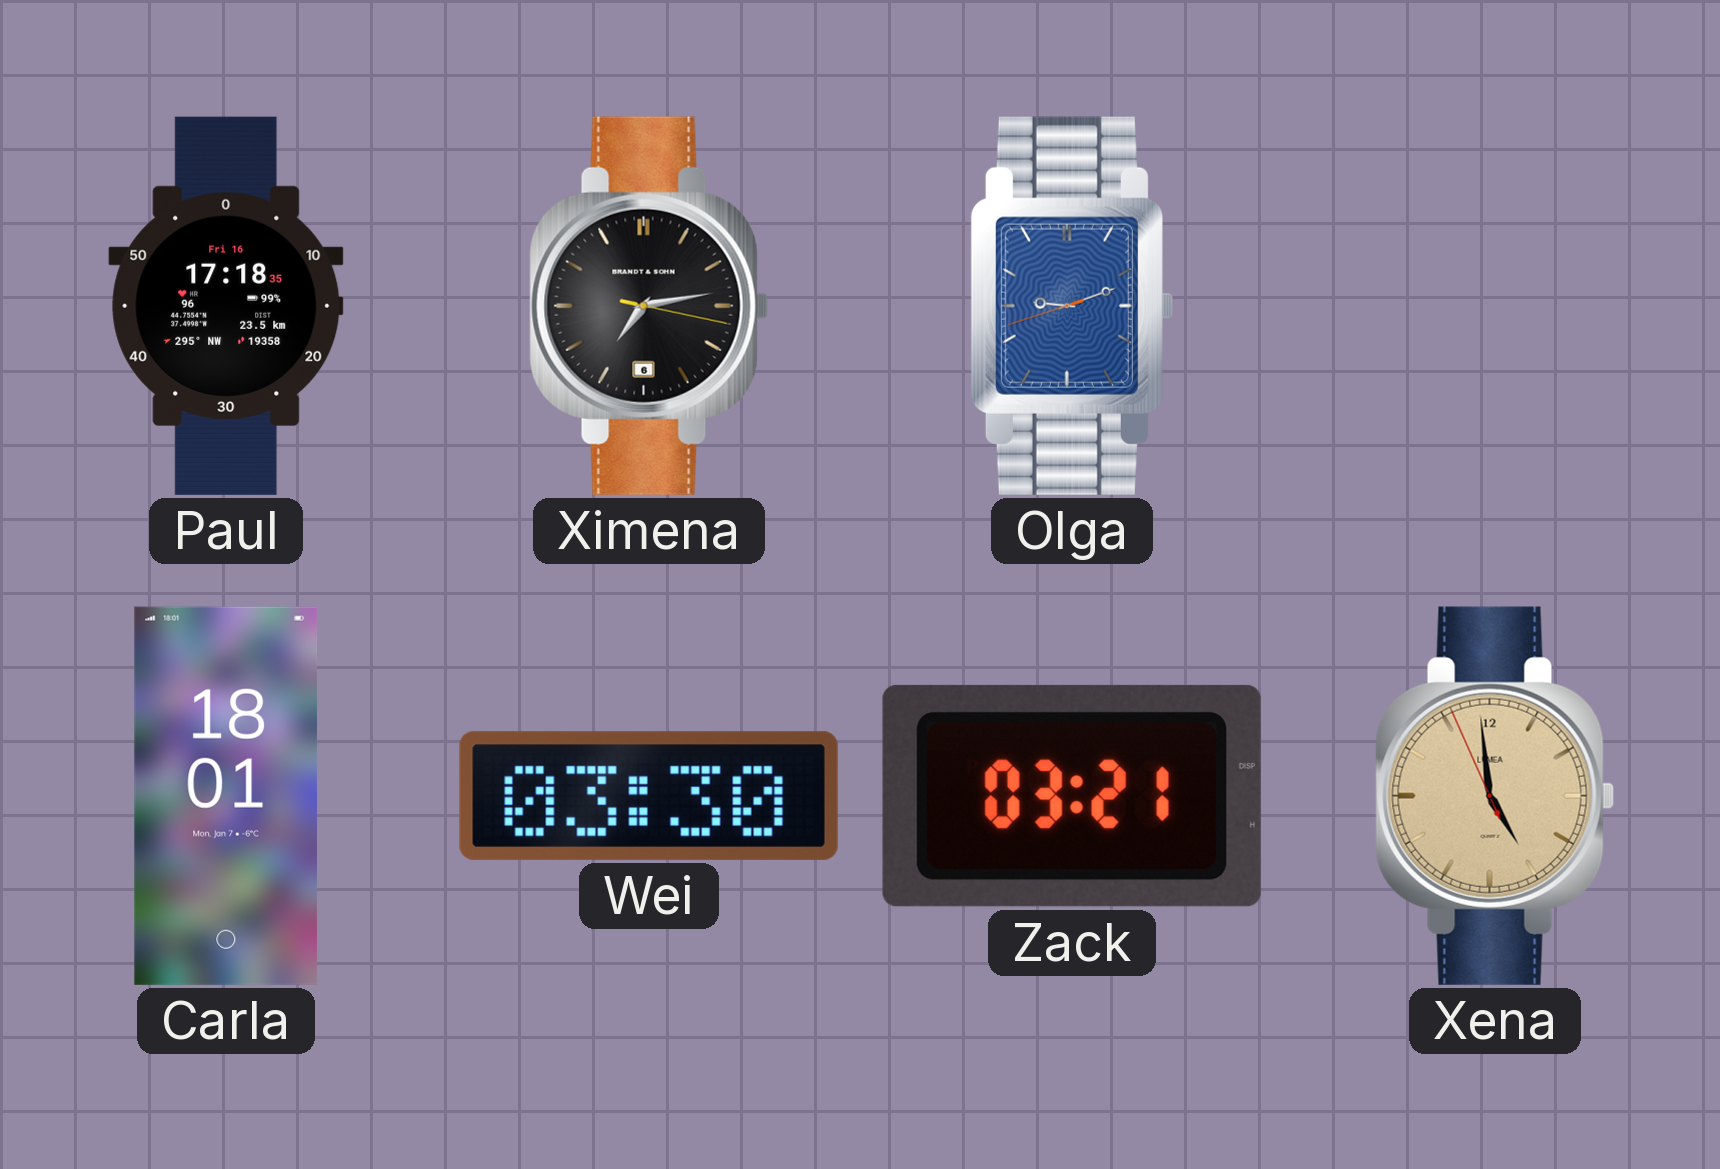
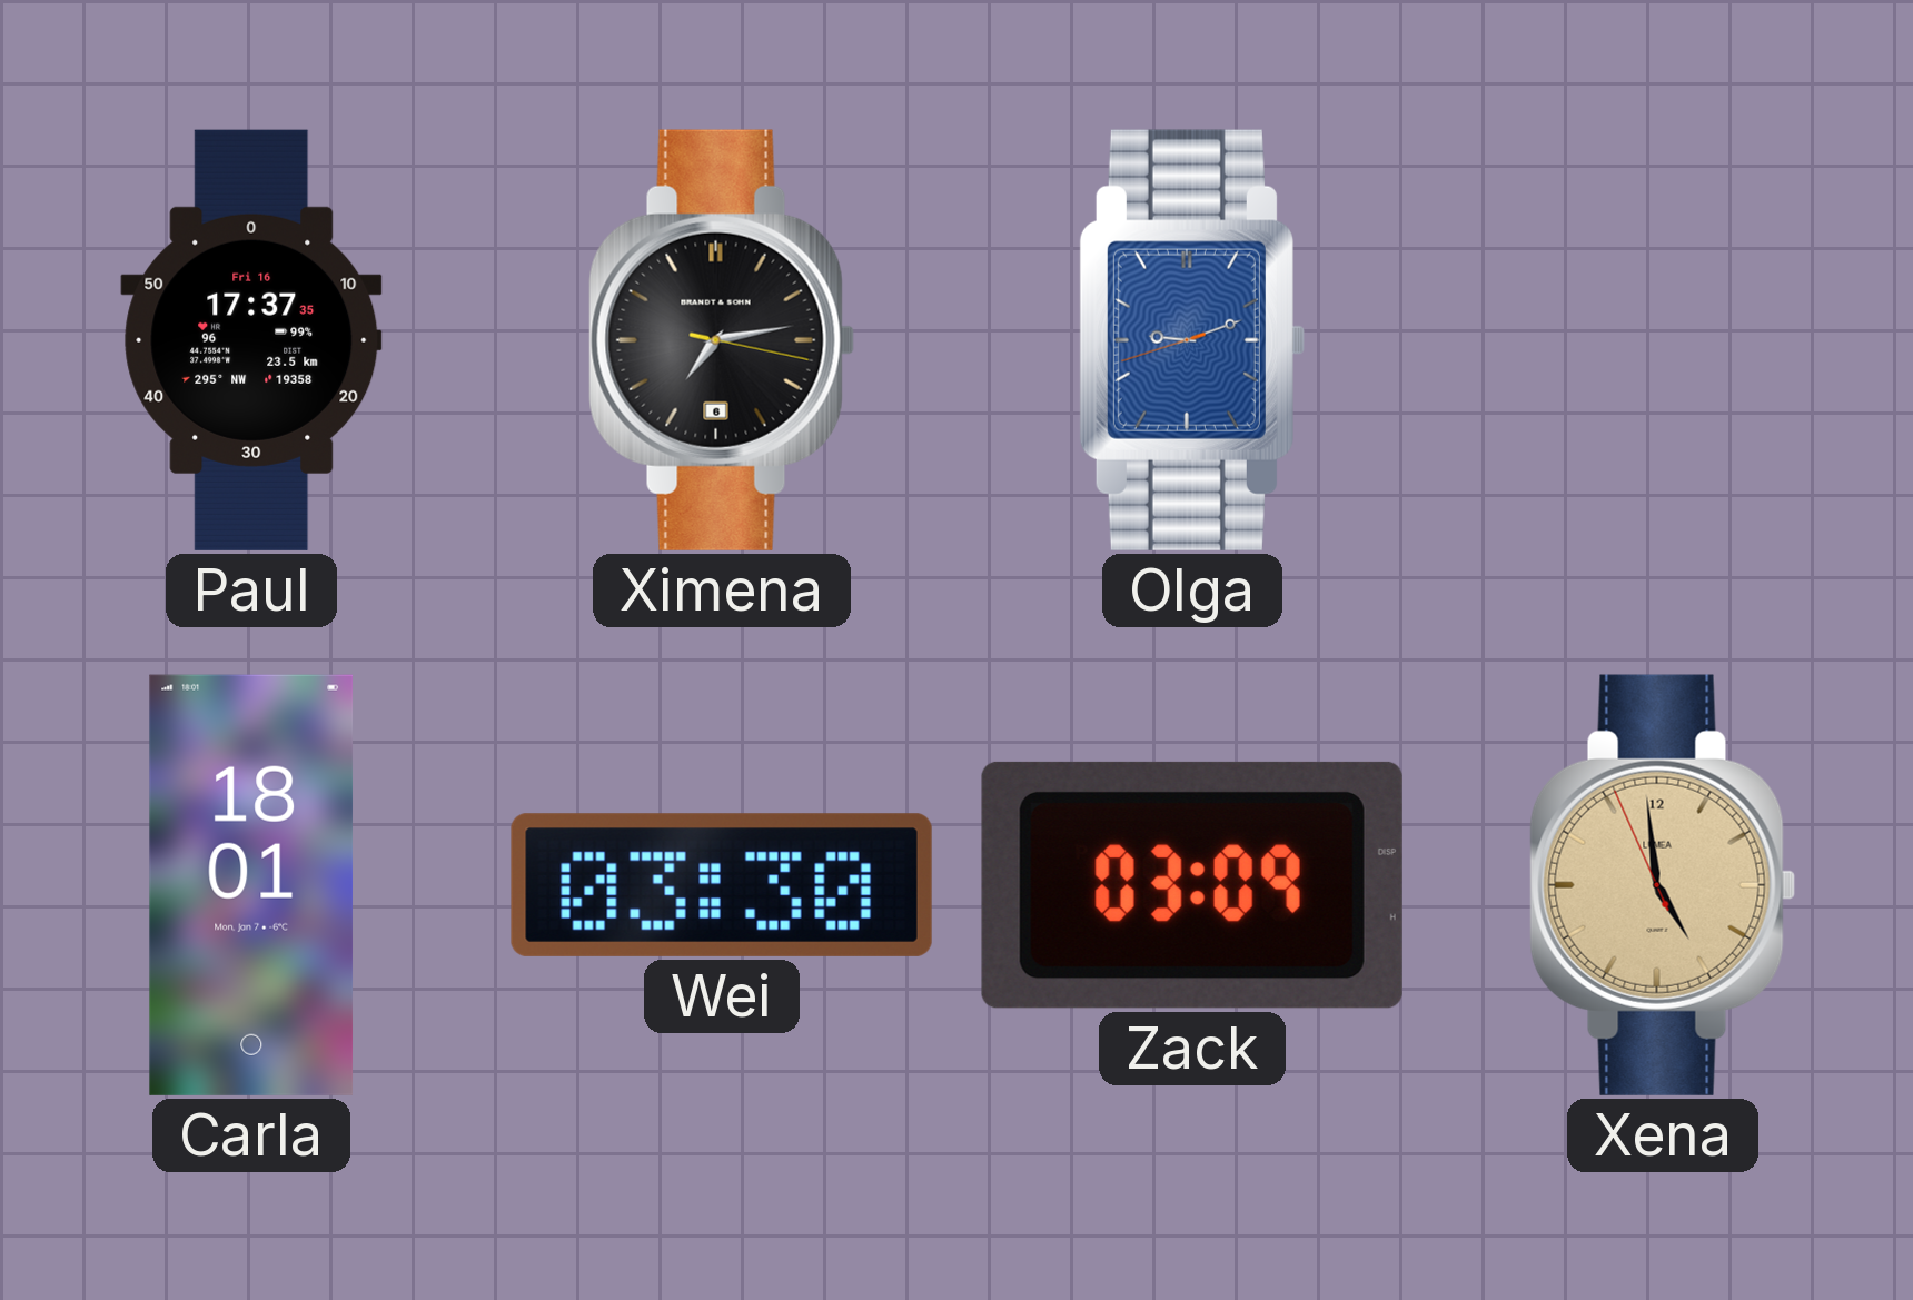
Paul: 17:18 -> 17:37
Zack: 03:21 -> 03:09
